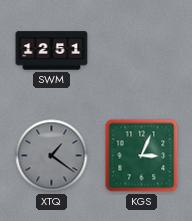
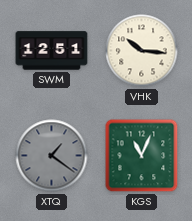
VHK: none -> 10:16
KGS: 3:04 -> 11:04
